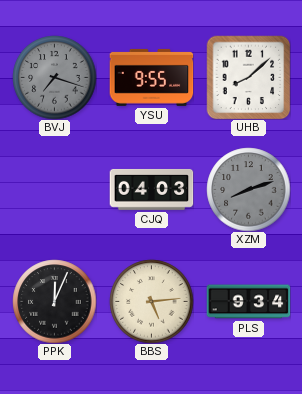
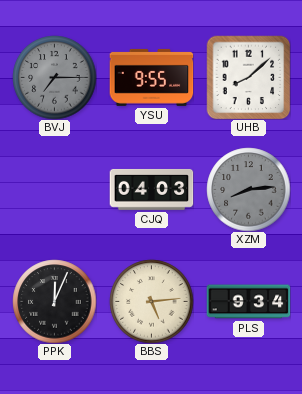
BVJ: 7:18 -> 7:15
XZM: 8:12 -> 8:14
